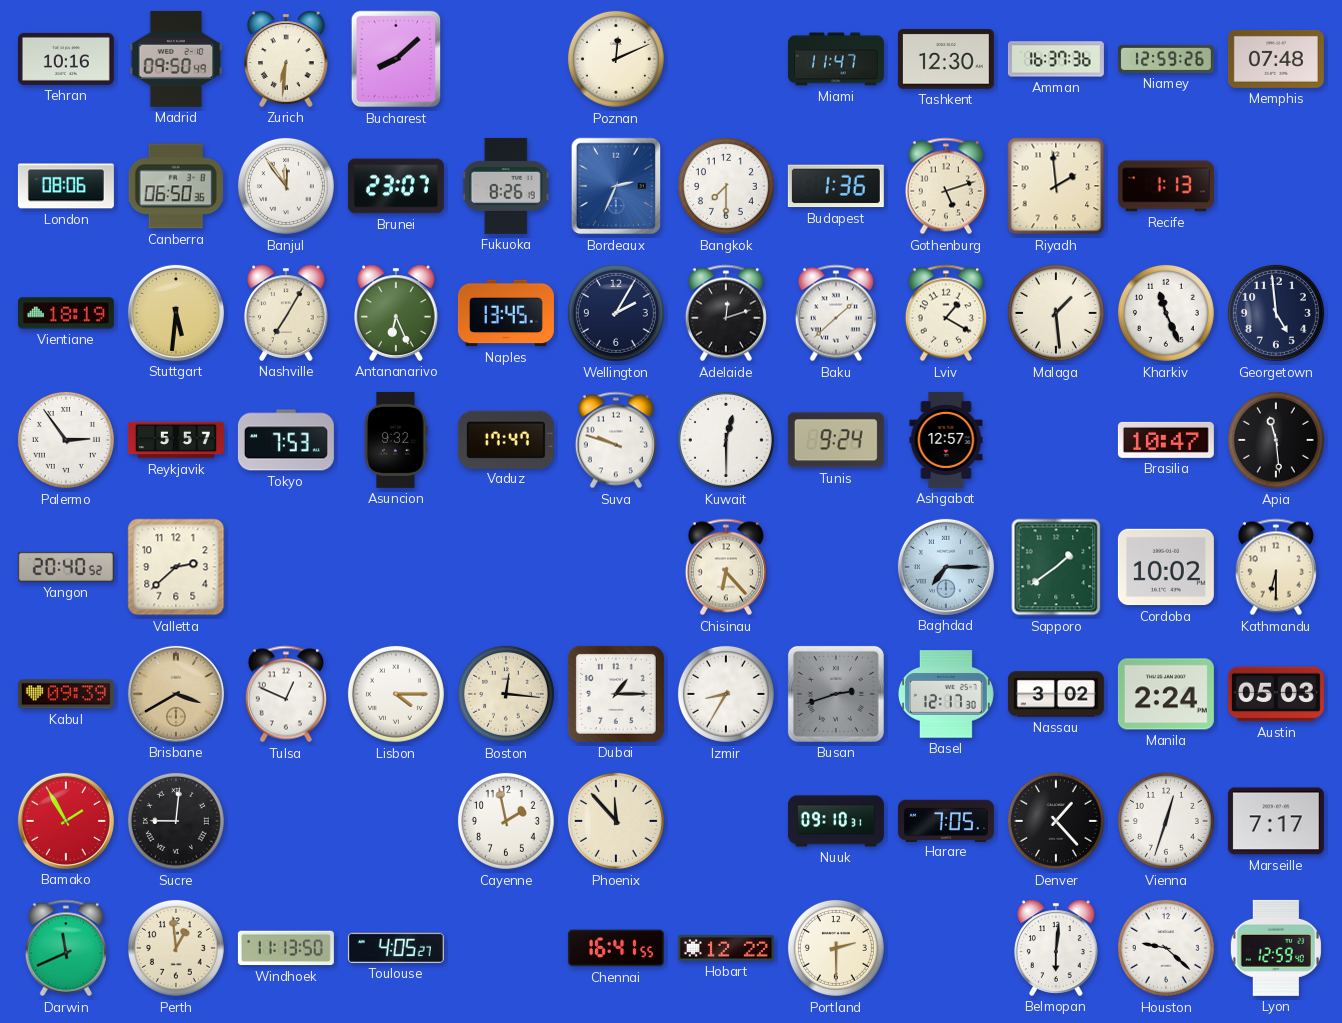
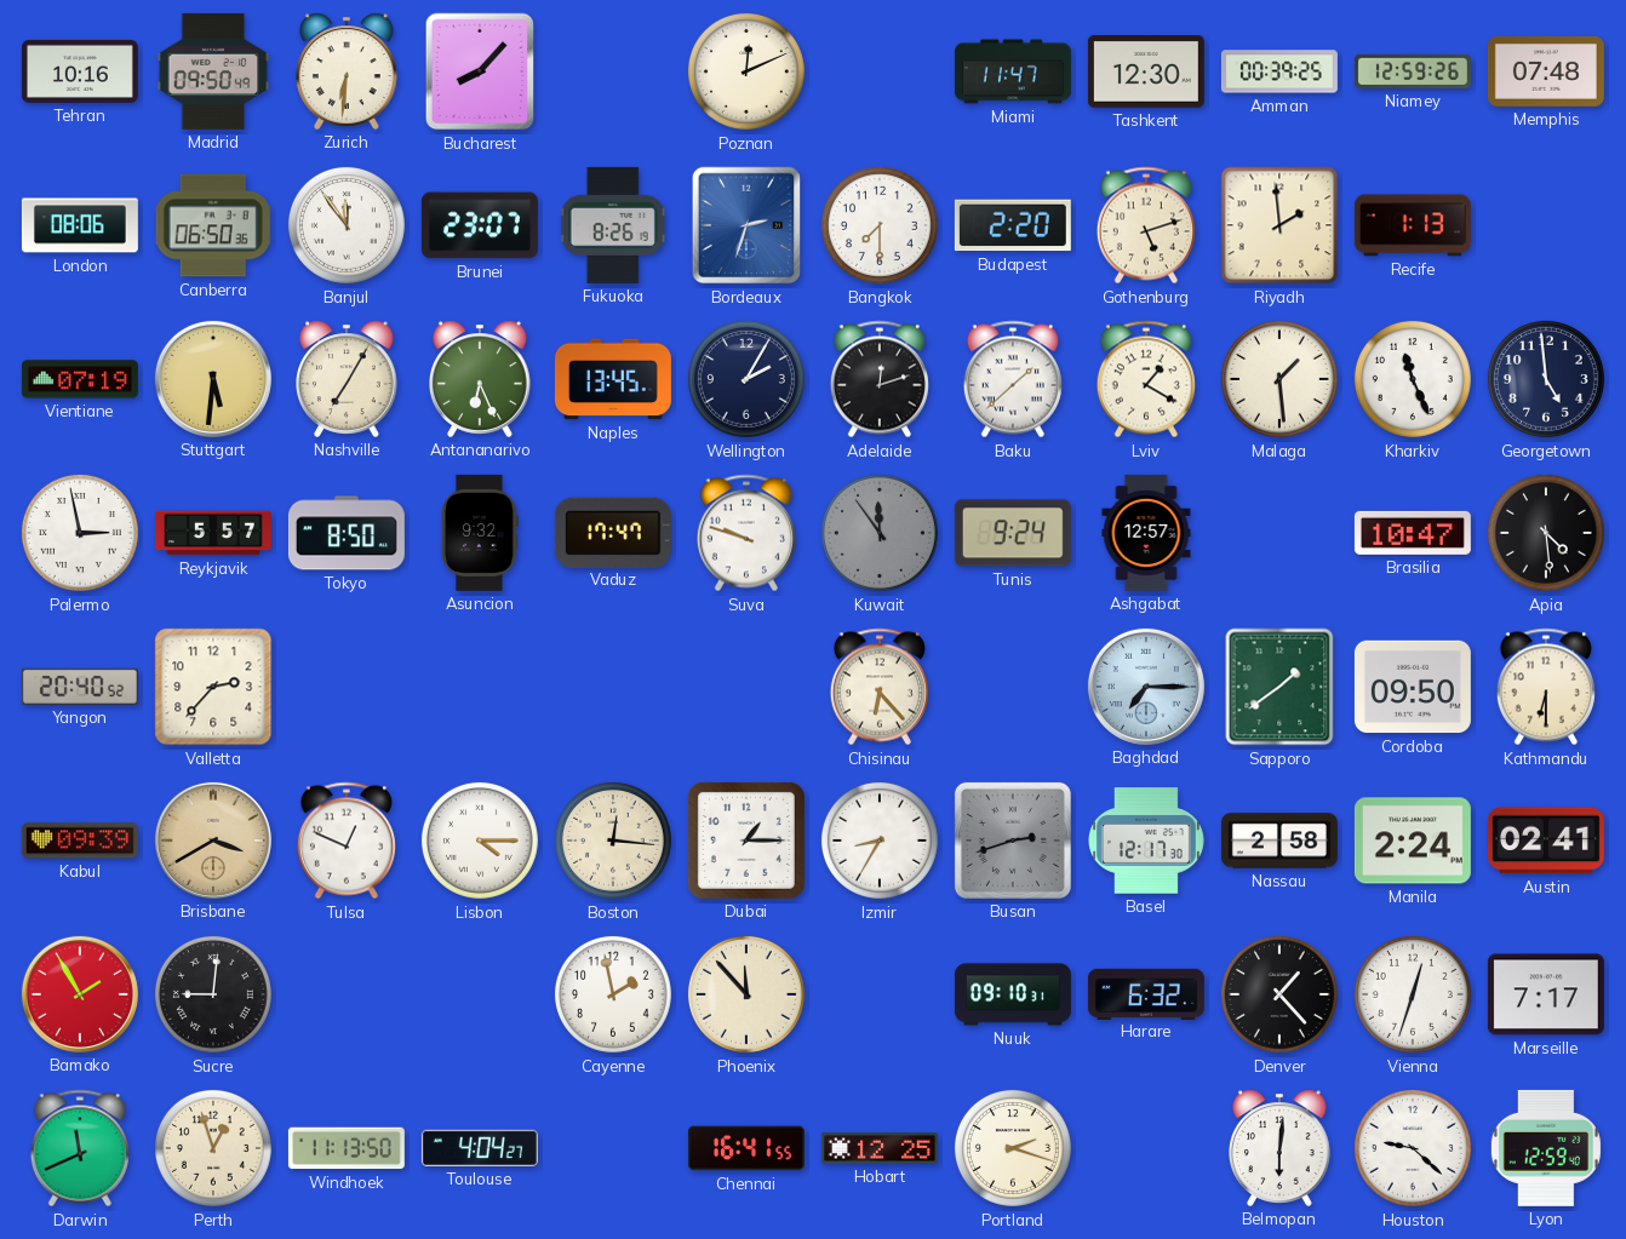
Bucharest: 8:08 -> 8:07
Amman: 16:37 -> 00:39
Bordeaux: 2:34 -> 2:33
Budapest: 1:36 -> 2:20
Vientiane: 18:19 -> 07:19
Palermo: 2:54 -> 2:58
Tokyo: 7:53 -> 8:50
Kuwait: 12:30 -> 11:54
Kuwait dial: white -> grey
Apia: 11:29 -> 4:29
Valletta: 2:38 -> 2:37
Cordoba: 10:02 -> 09:50
Nassau: 3:02 -> 2:58
Austin: 05:03 -> 02:41
Harare: 7:05 -> 6:32
Perth: 12:59 -> 12:57
Toulouse: 4:05 -> 4:04
Hobart: 12:22 -> 12:25
Portland: 2:30 -> 2:18
